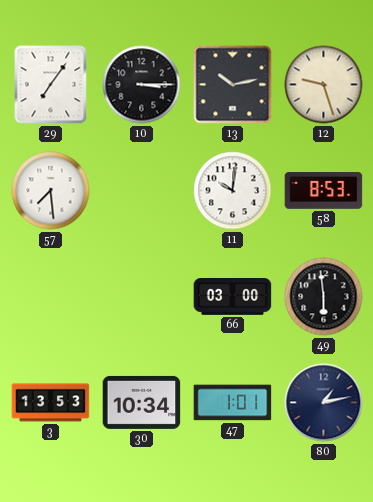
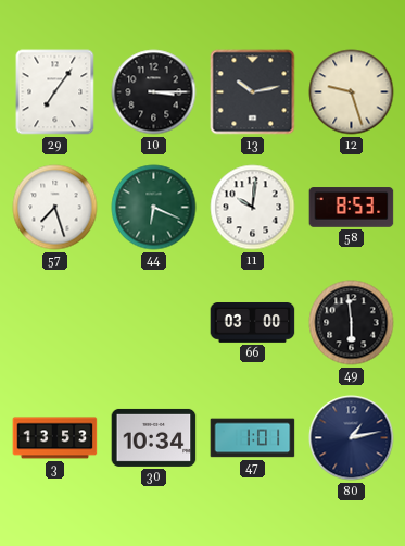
57: 7:29 -> 7:27
44: none -> 6:19
